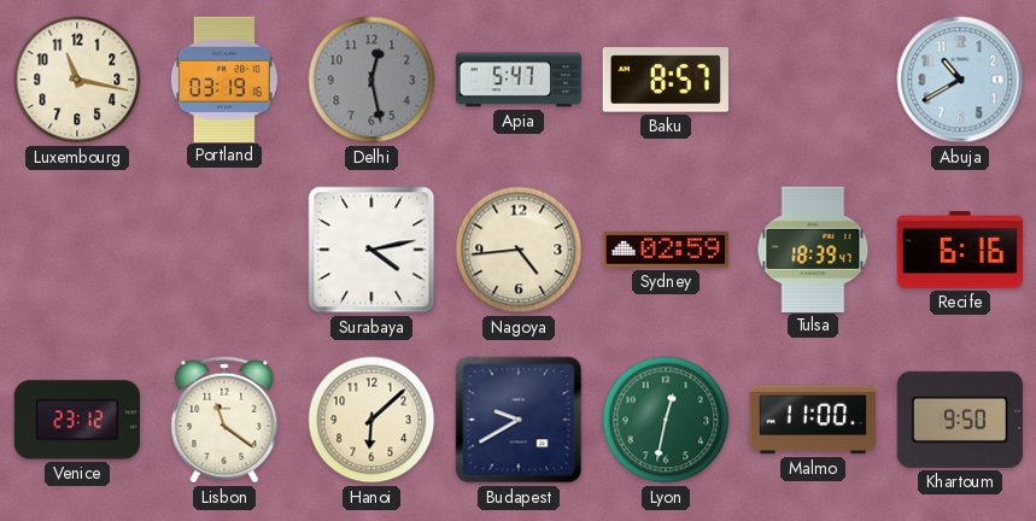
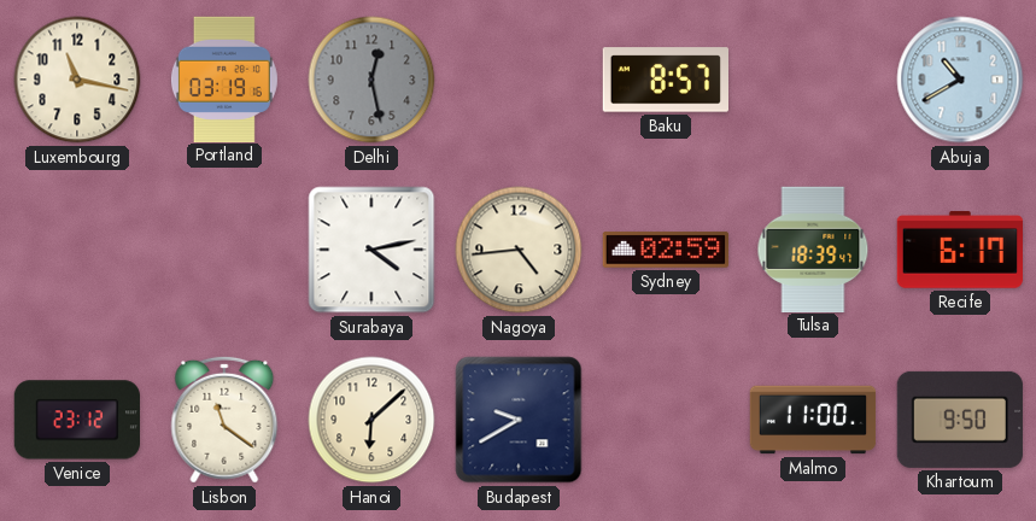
Apia: 5:47 -> none
Recife: 6:16 -> 6:17
Lyon: 12:32 -> none
